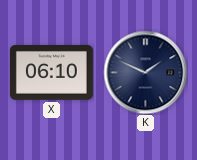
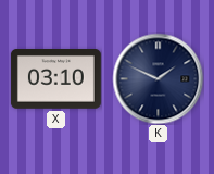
X: 06:10 -> 03:10
